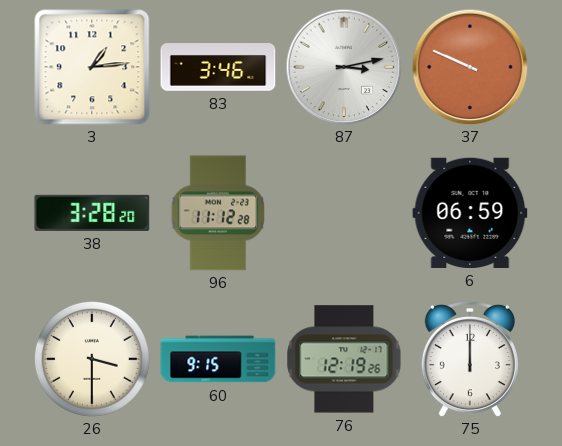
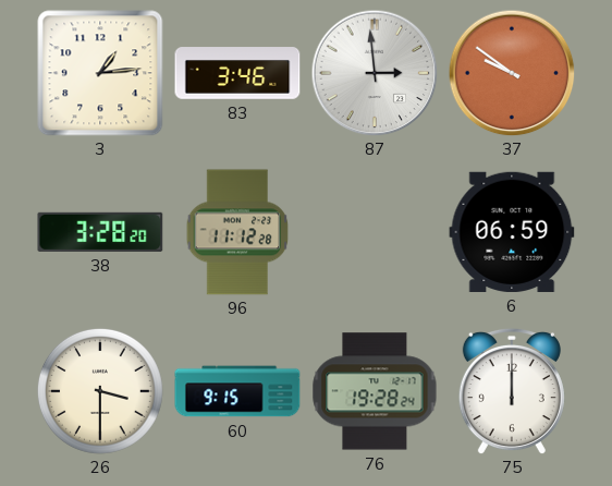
87: 3:13 -> 2:59
37: 9:49 -> 9:51
76: 12:19 -> 19:28
